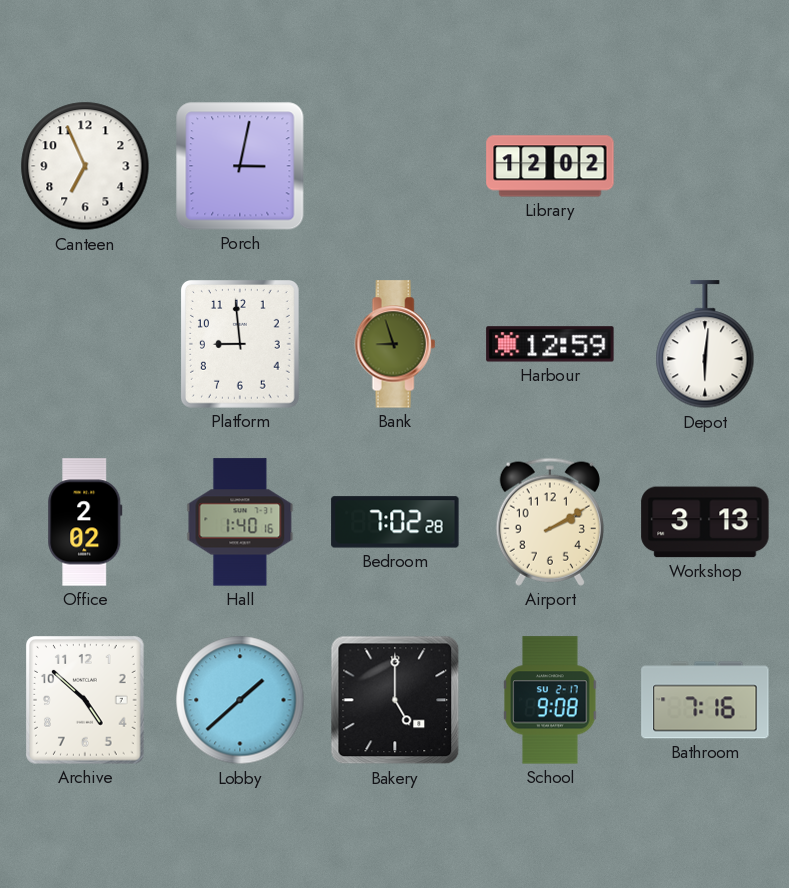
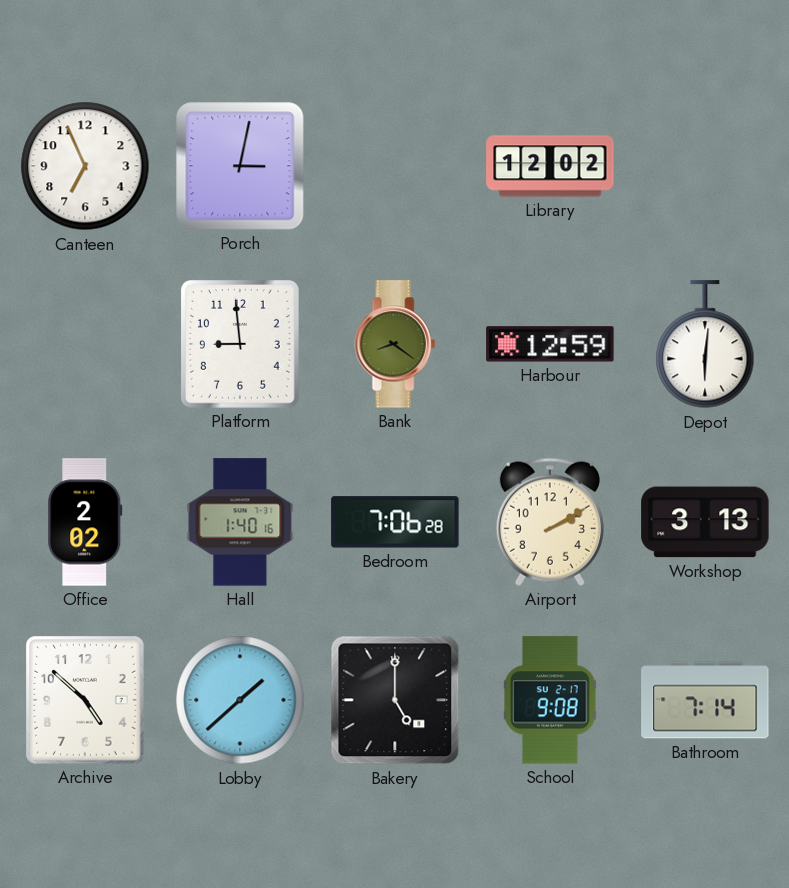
Bank: 8:57 -> 8:21
Bedroom: 7:02 -> 7:06
Bathroom: 7:16 -> 7:14
